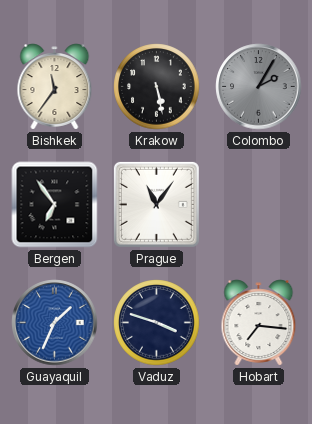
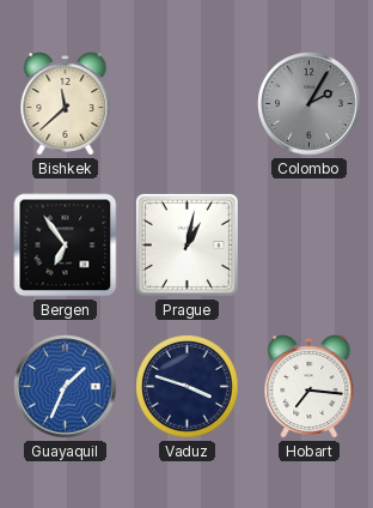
Bishkek: 11:36 -> 11:38
Krakow: 5:28 -> none
Prague: 11:06 -> 1:02
